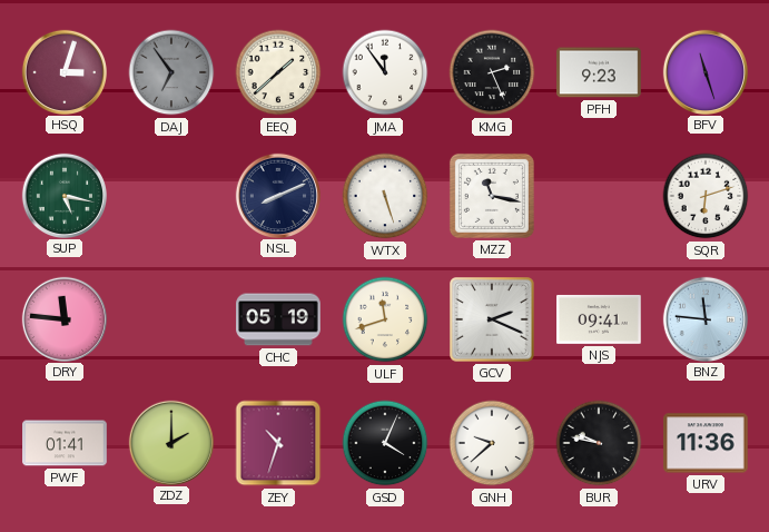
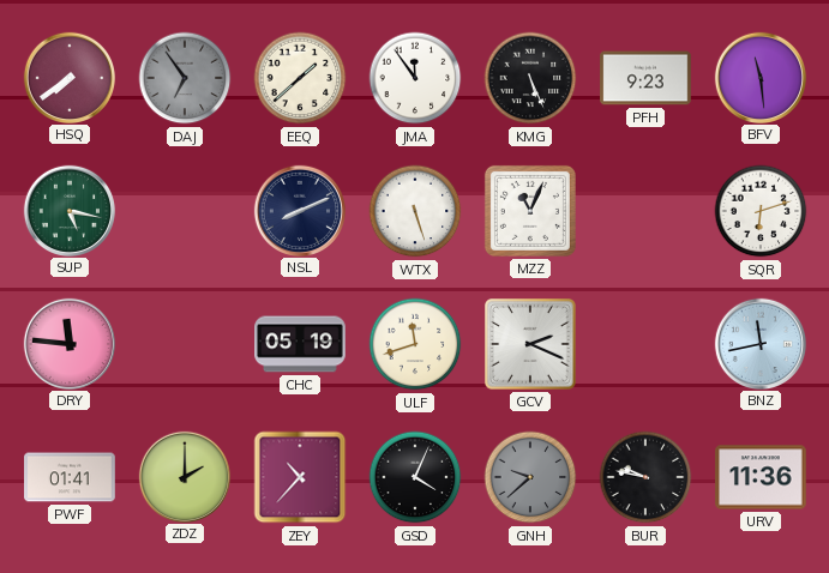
HSQ: 3:03 -> 7:39
KMG: 2:26 -> 5:26
BFV: 11:27 -> 11:29
MZZ: 11:17 -> 11:04
NJS: 09:41 -> none
BNZ: 11:46 -> 11:43
ZEY: 10:33 -> 10:37
GNH dial: white -> grey
